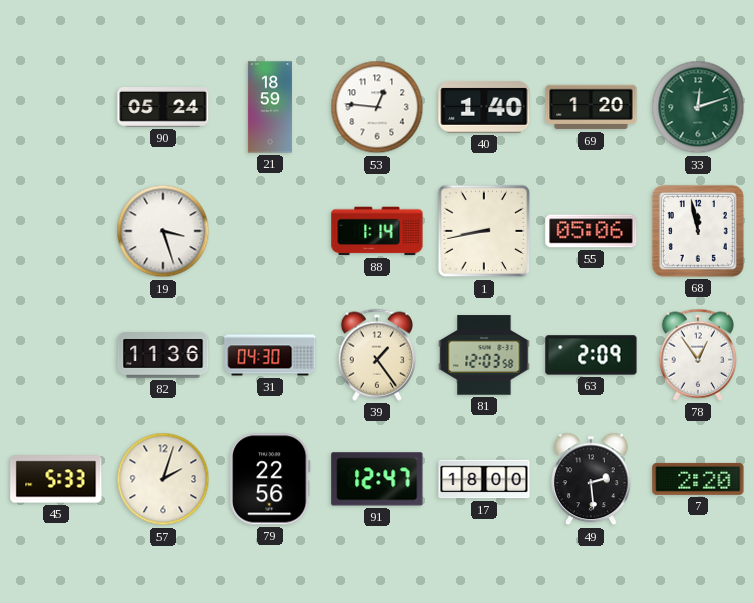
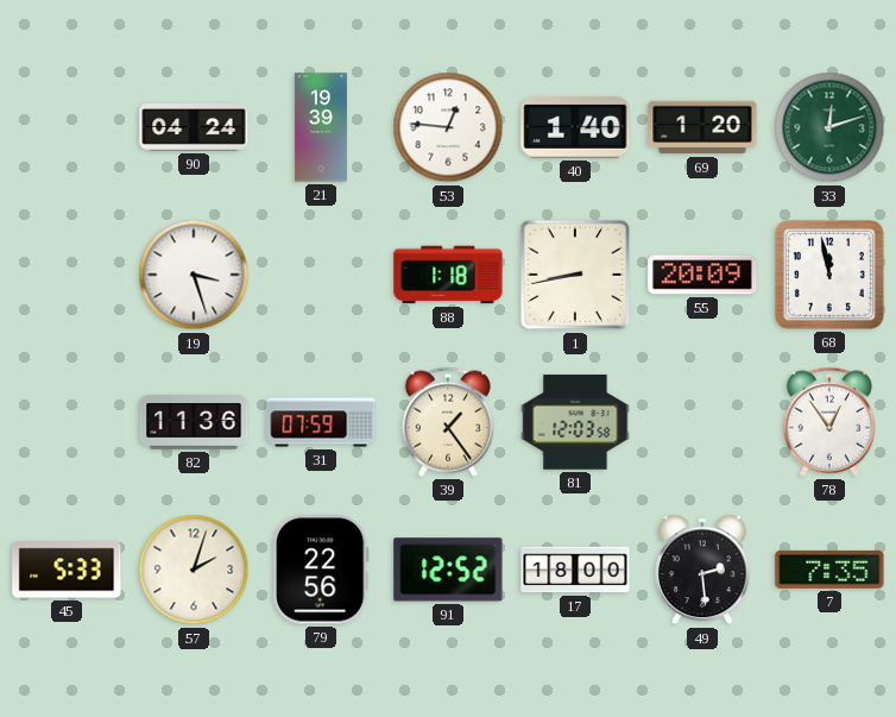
90: 05:24 -> 04:24
21: 18:59 -> 19:39
88: 1:14 -> 1:18
55: 05:06 -> 20:09
31: 04:30 -> 07:59
63: 2:09 -> none
91: 12:47 -> 12:52
7: 2:20 -> 7:35
